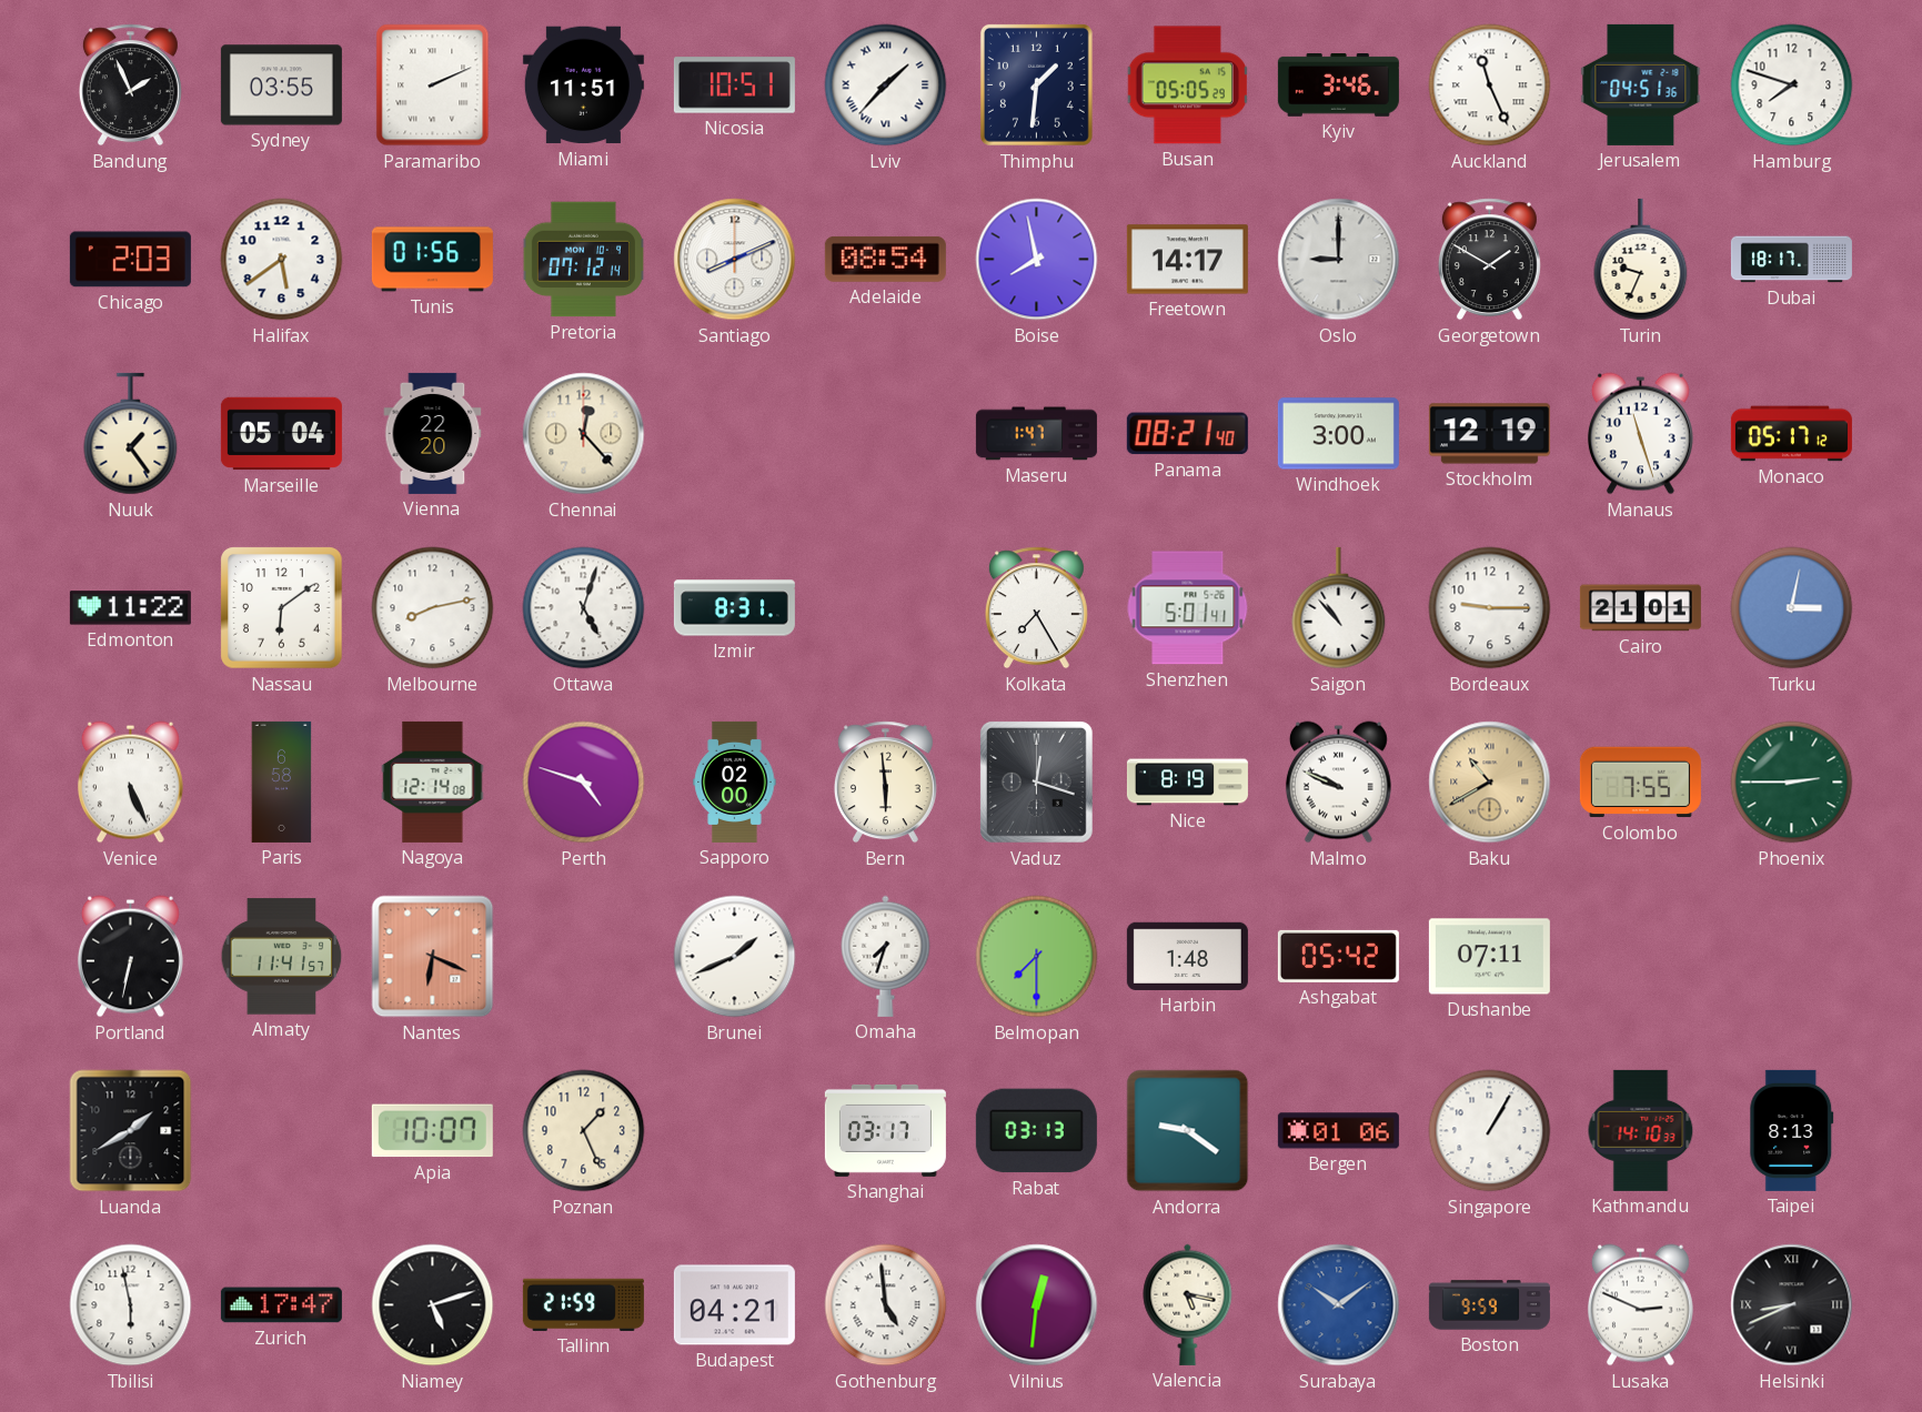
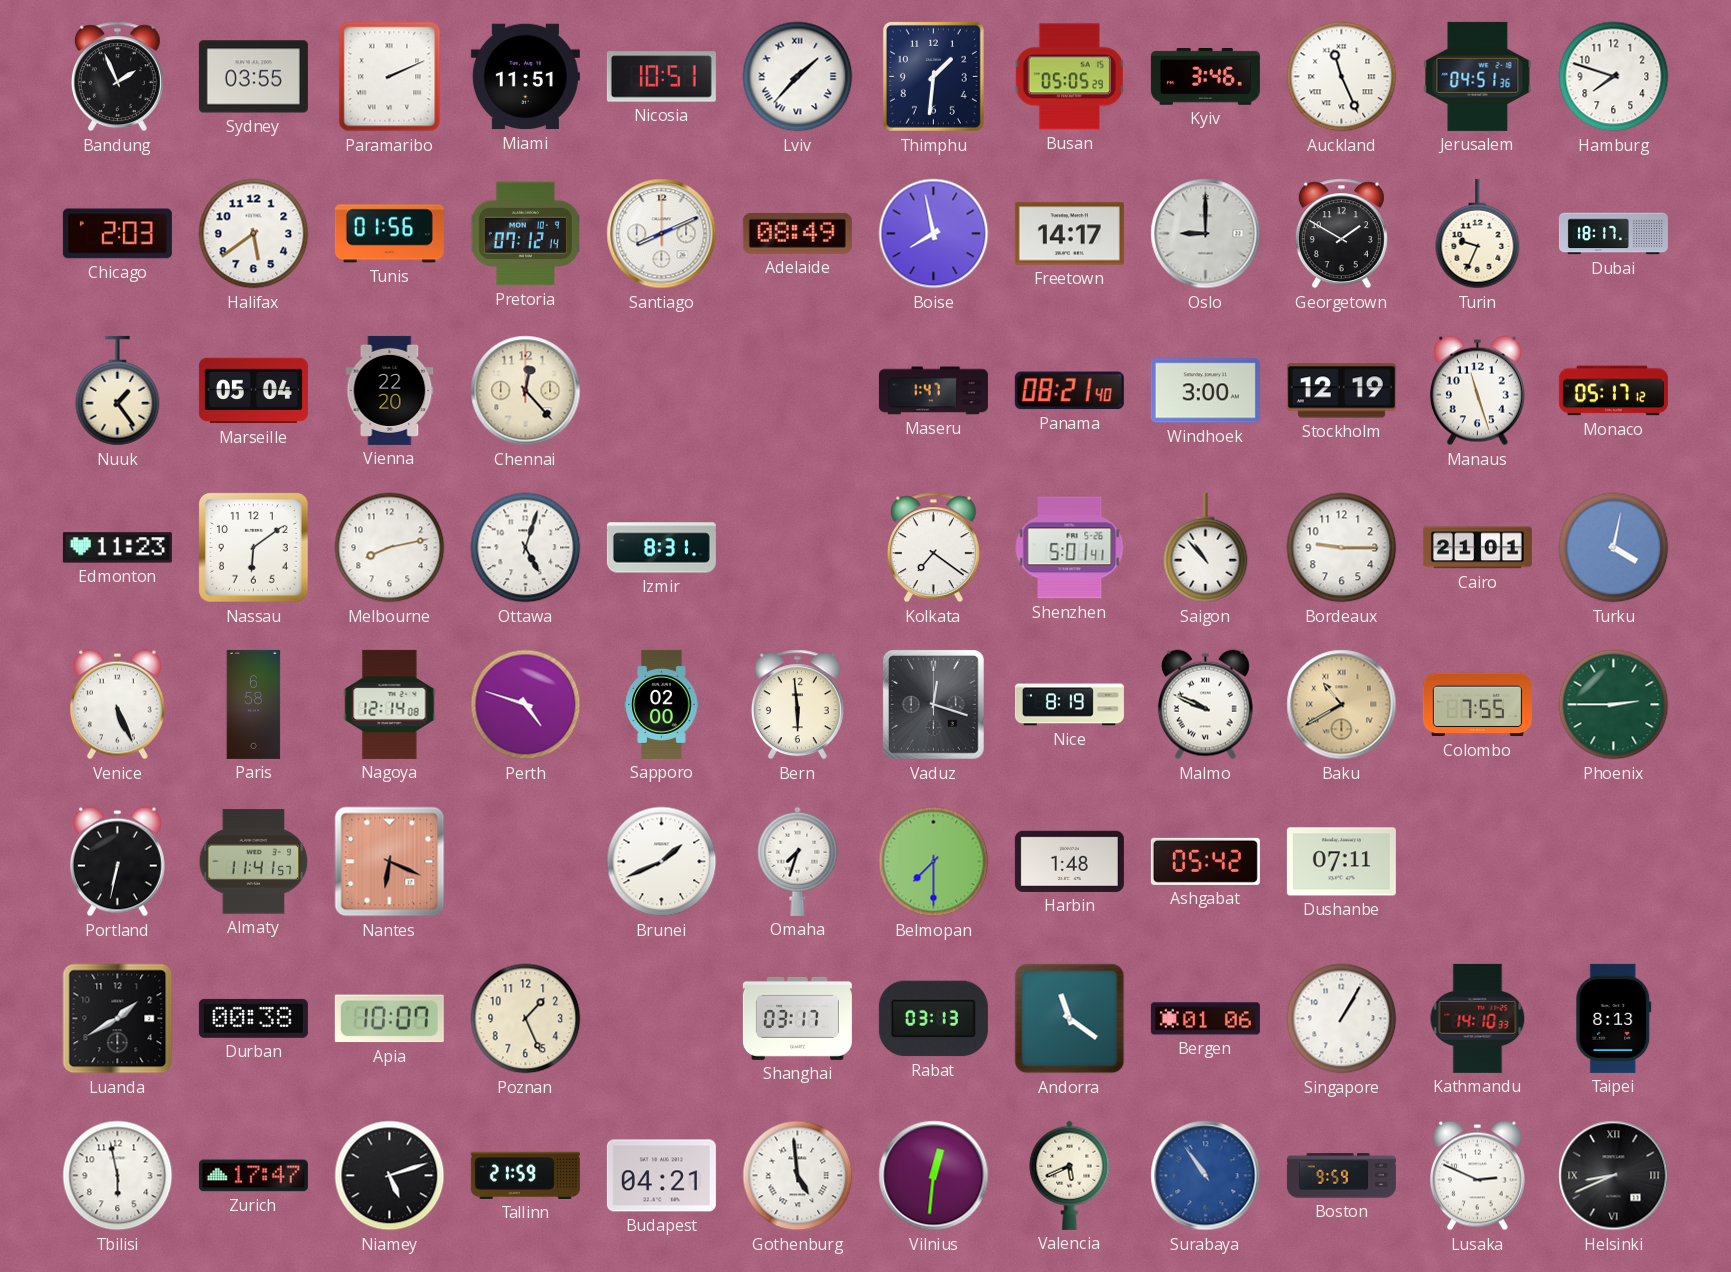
Adelaide: 08:54 -> 08:49
Edmonton: 11:22 -> 11:23
Kolkata: 7:25 -> 7:21
Turku: 3:02 -> 4:02
Durban: none -> 00:38
Andorra: 9:21 -> 11:21
Valencia: 5:17 -> 5:41
Surabaya: 10:09 -> 10:54
